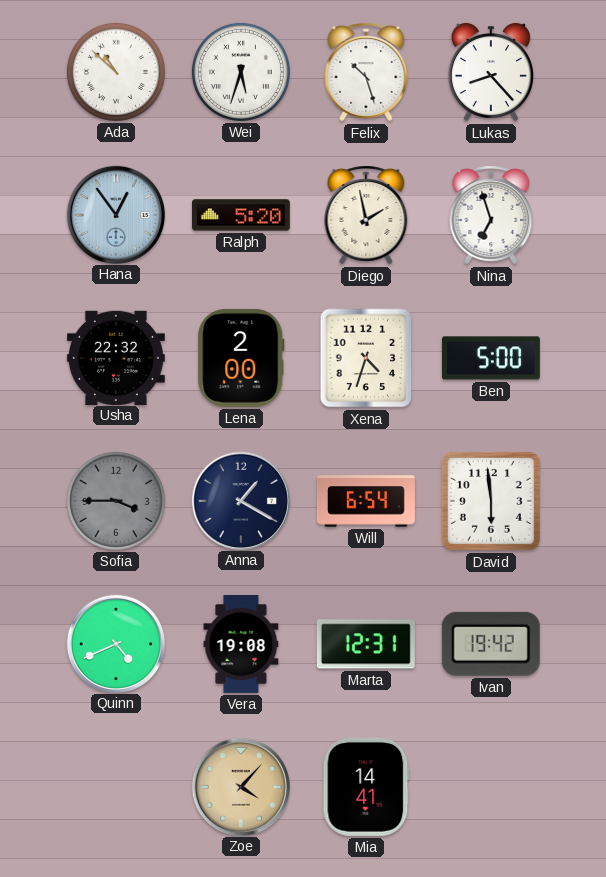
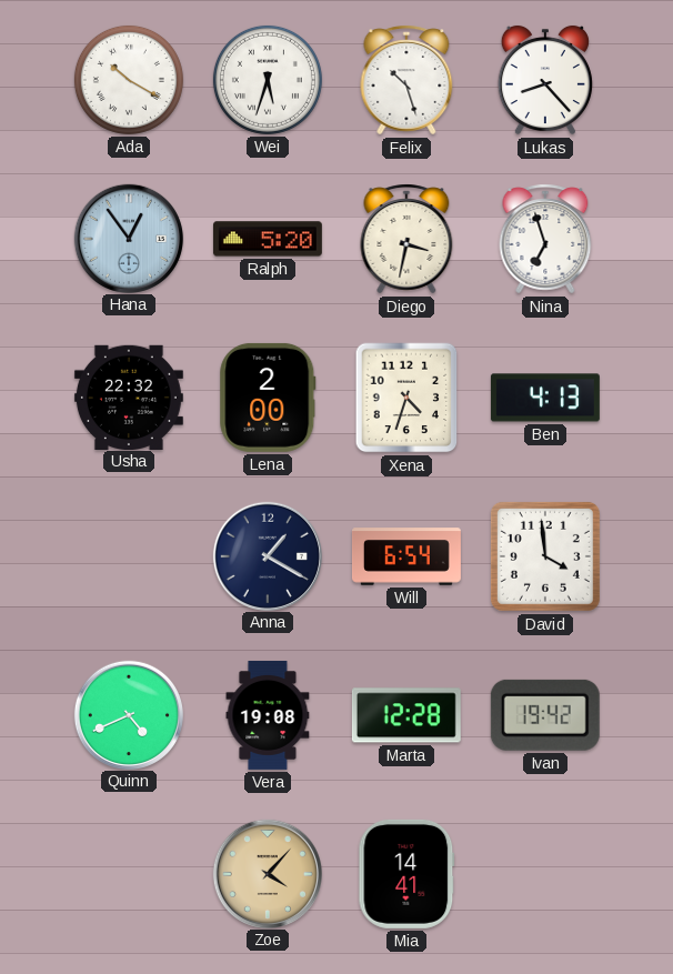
Ada: 10:52 -> 10:20
Diego: 1:58 -> 3:32
Ben: 5:00 -> 4:13
Sofia: 3:45 -> none
David: 5:59 -> 3:59
Marta: 12:31 -> 12:28
